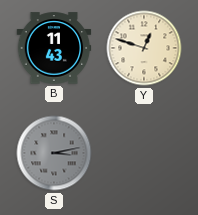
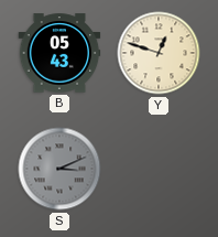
B: 11:43 -> 05:43
S: 3:13 -> 3:11
